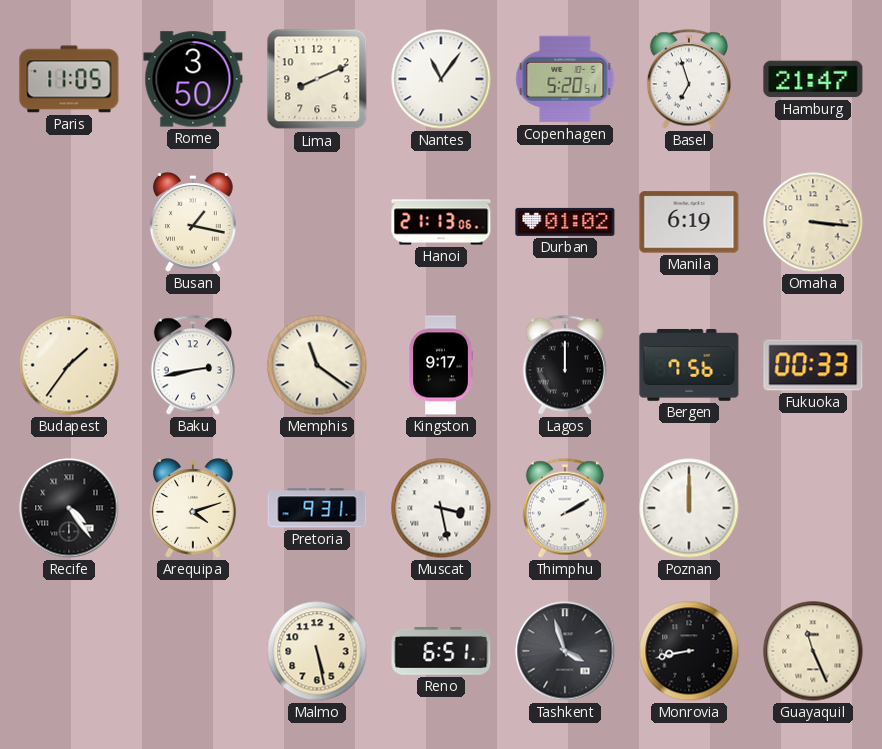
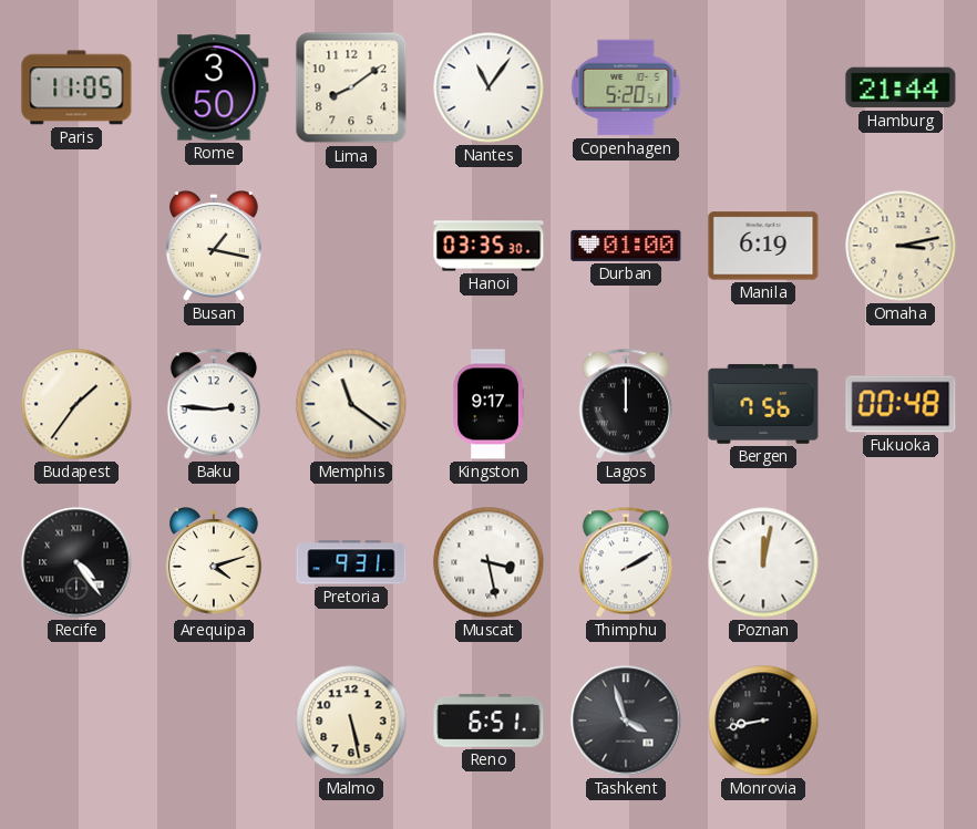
Lima: 8:11 -> 8:09
Basel: 6:57 -> none
Hamburg: 21:47 -> 21:44
Hanoi: 21:13 -> 03:35
Durban: 01:02 -> 01:00
Omaha: 3:16 -> 3:13
Baku: 2:43 -> 2:46
Fukuoka: 00:33 -> 00:48
Poznan: 12:00 -> 12:02
Guayaquil: 11:26 -> none
